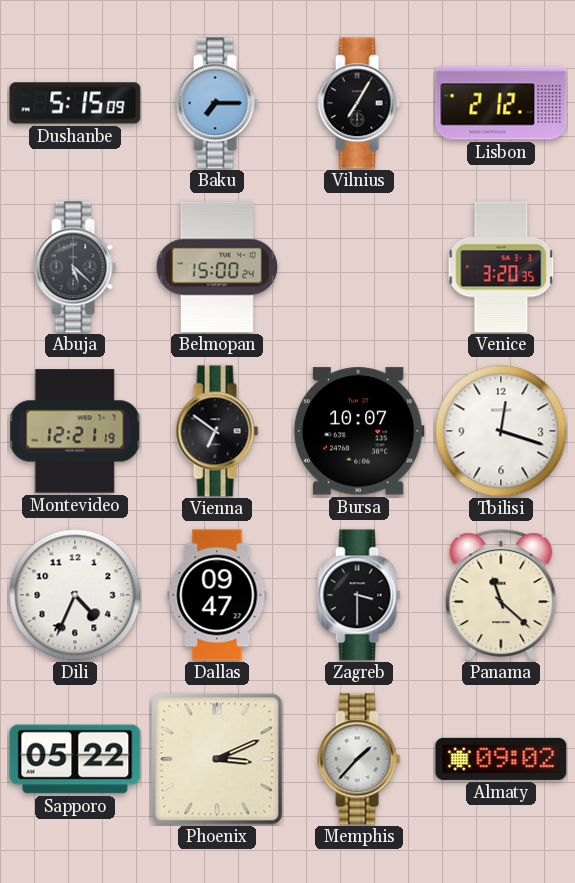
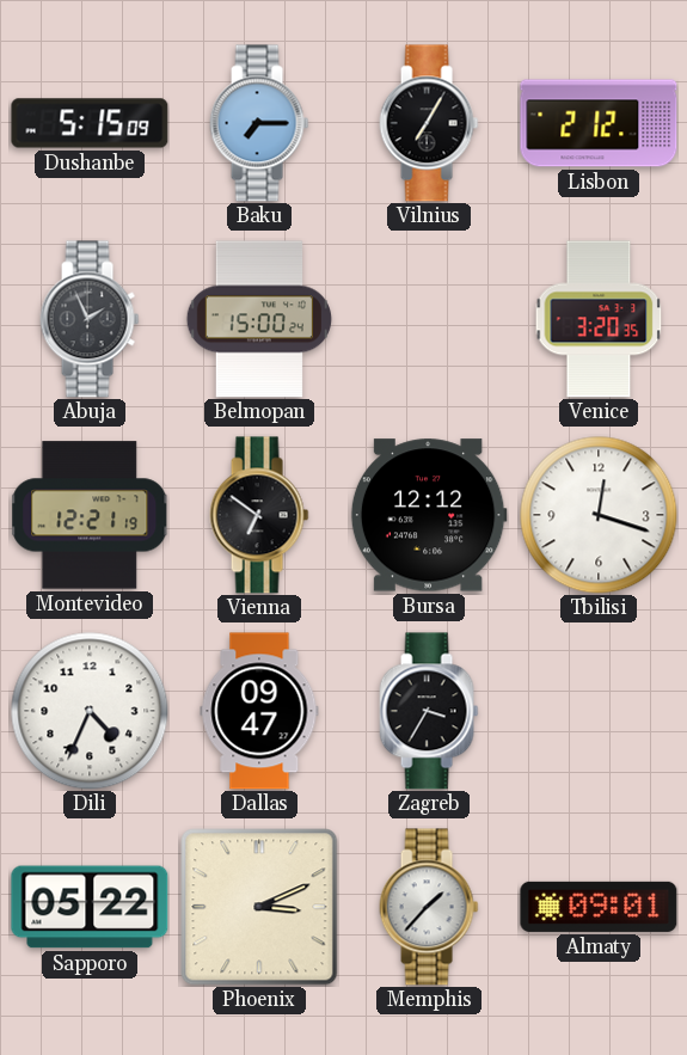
Abuja: 5:22 -> 1:56
Bursa: 10:07 -> 12:12
Zagreb: 3:30 -> 3:35
Panama: 11:22 -> none
Almaty: 09:02 -> 09:01
